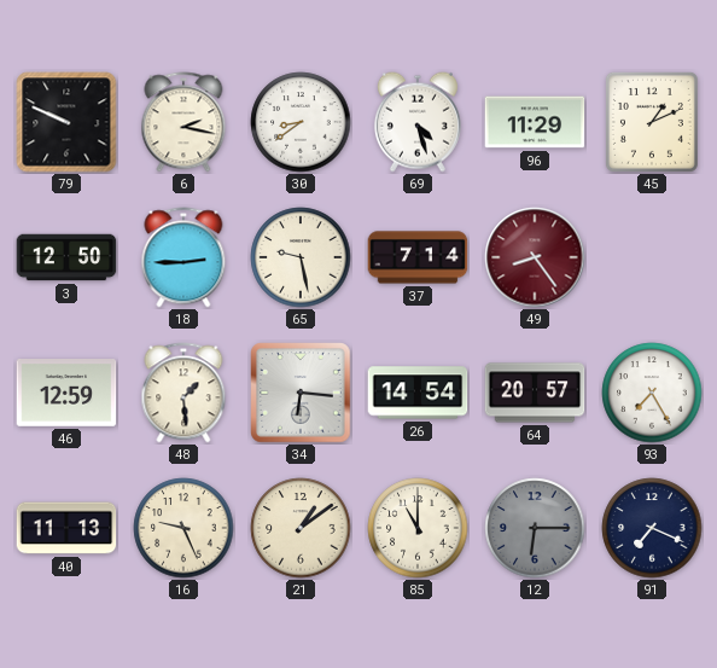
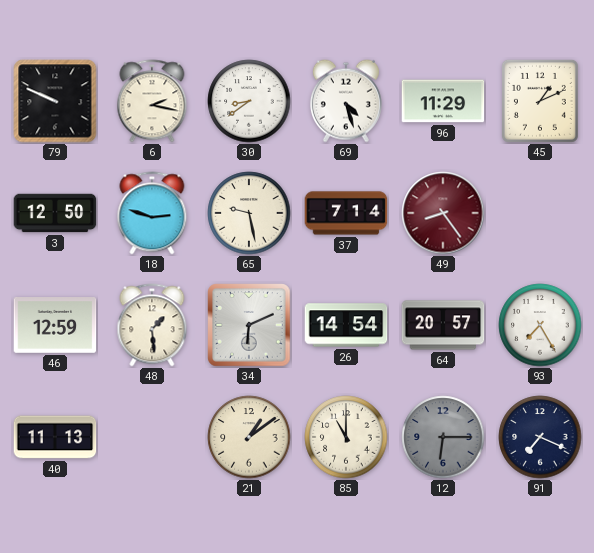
18: 2:45 -> 2:48
34: 6:16 -> 6:11
16: 9:26 -> none
